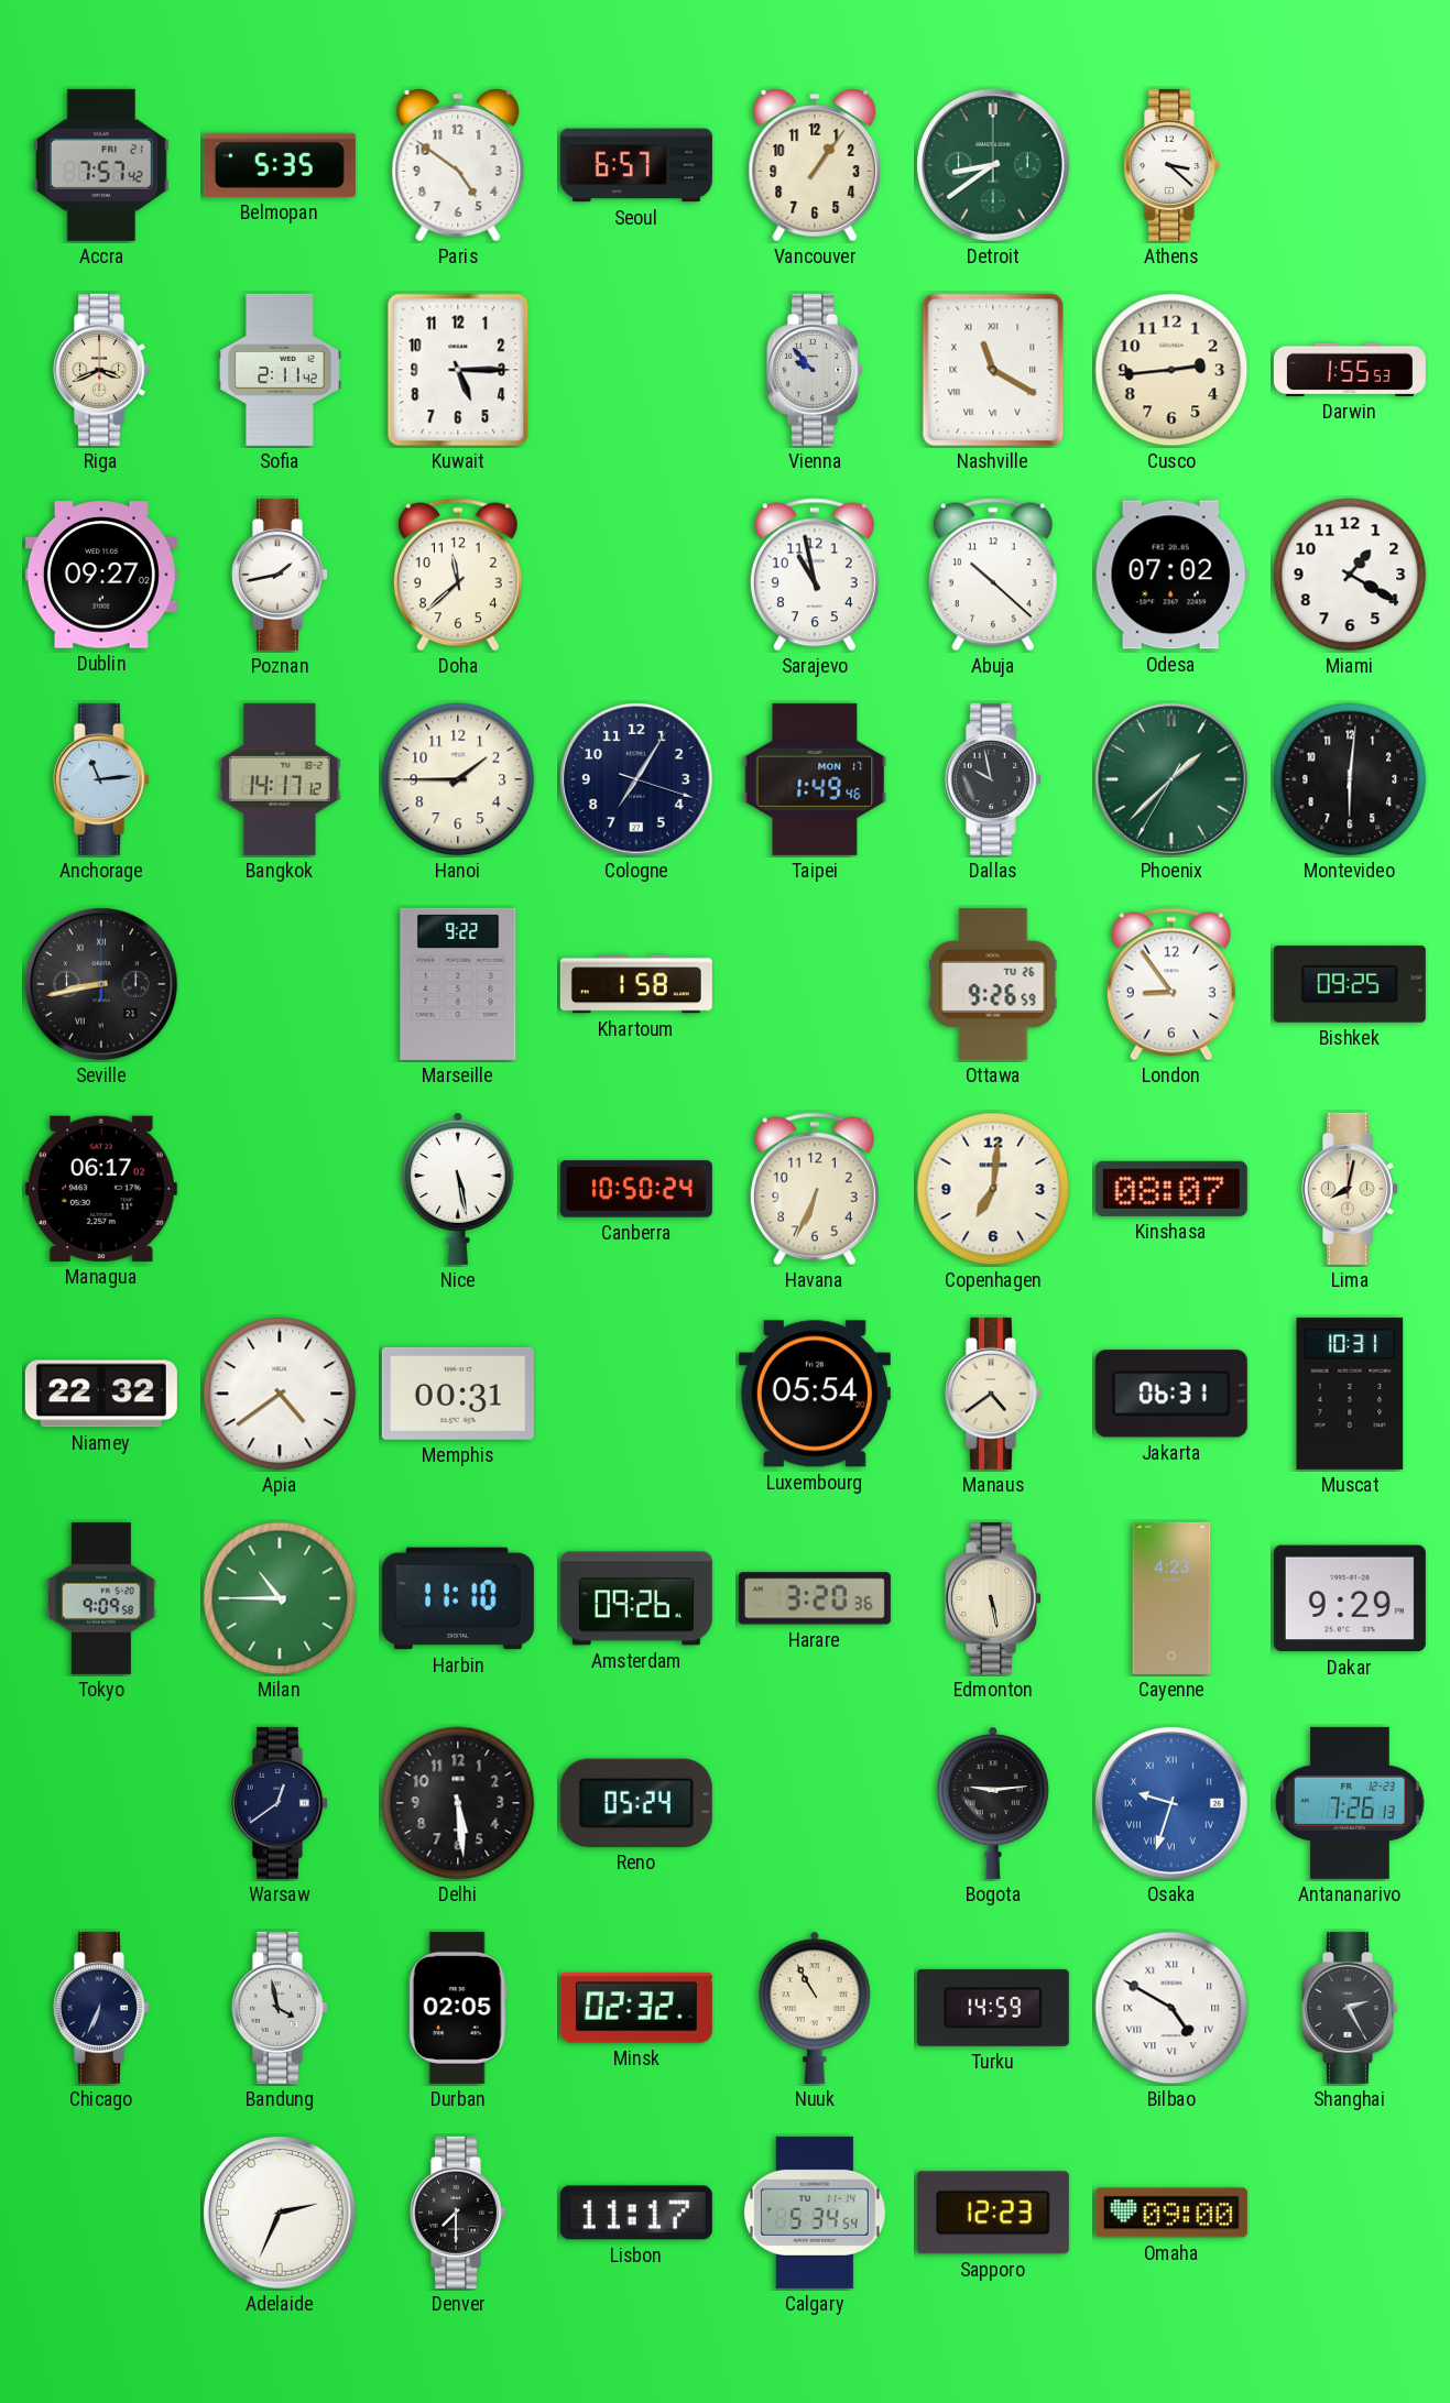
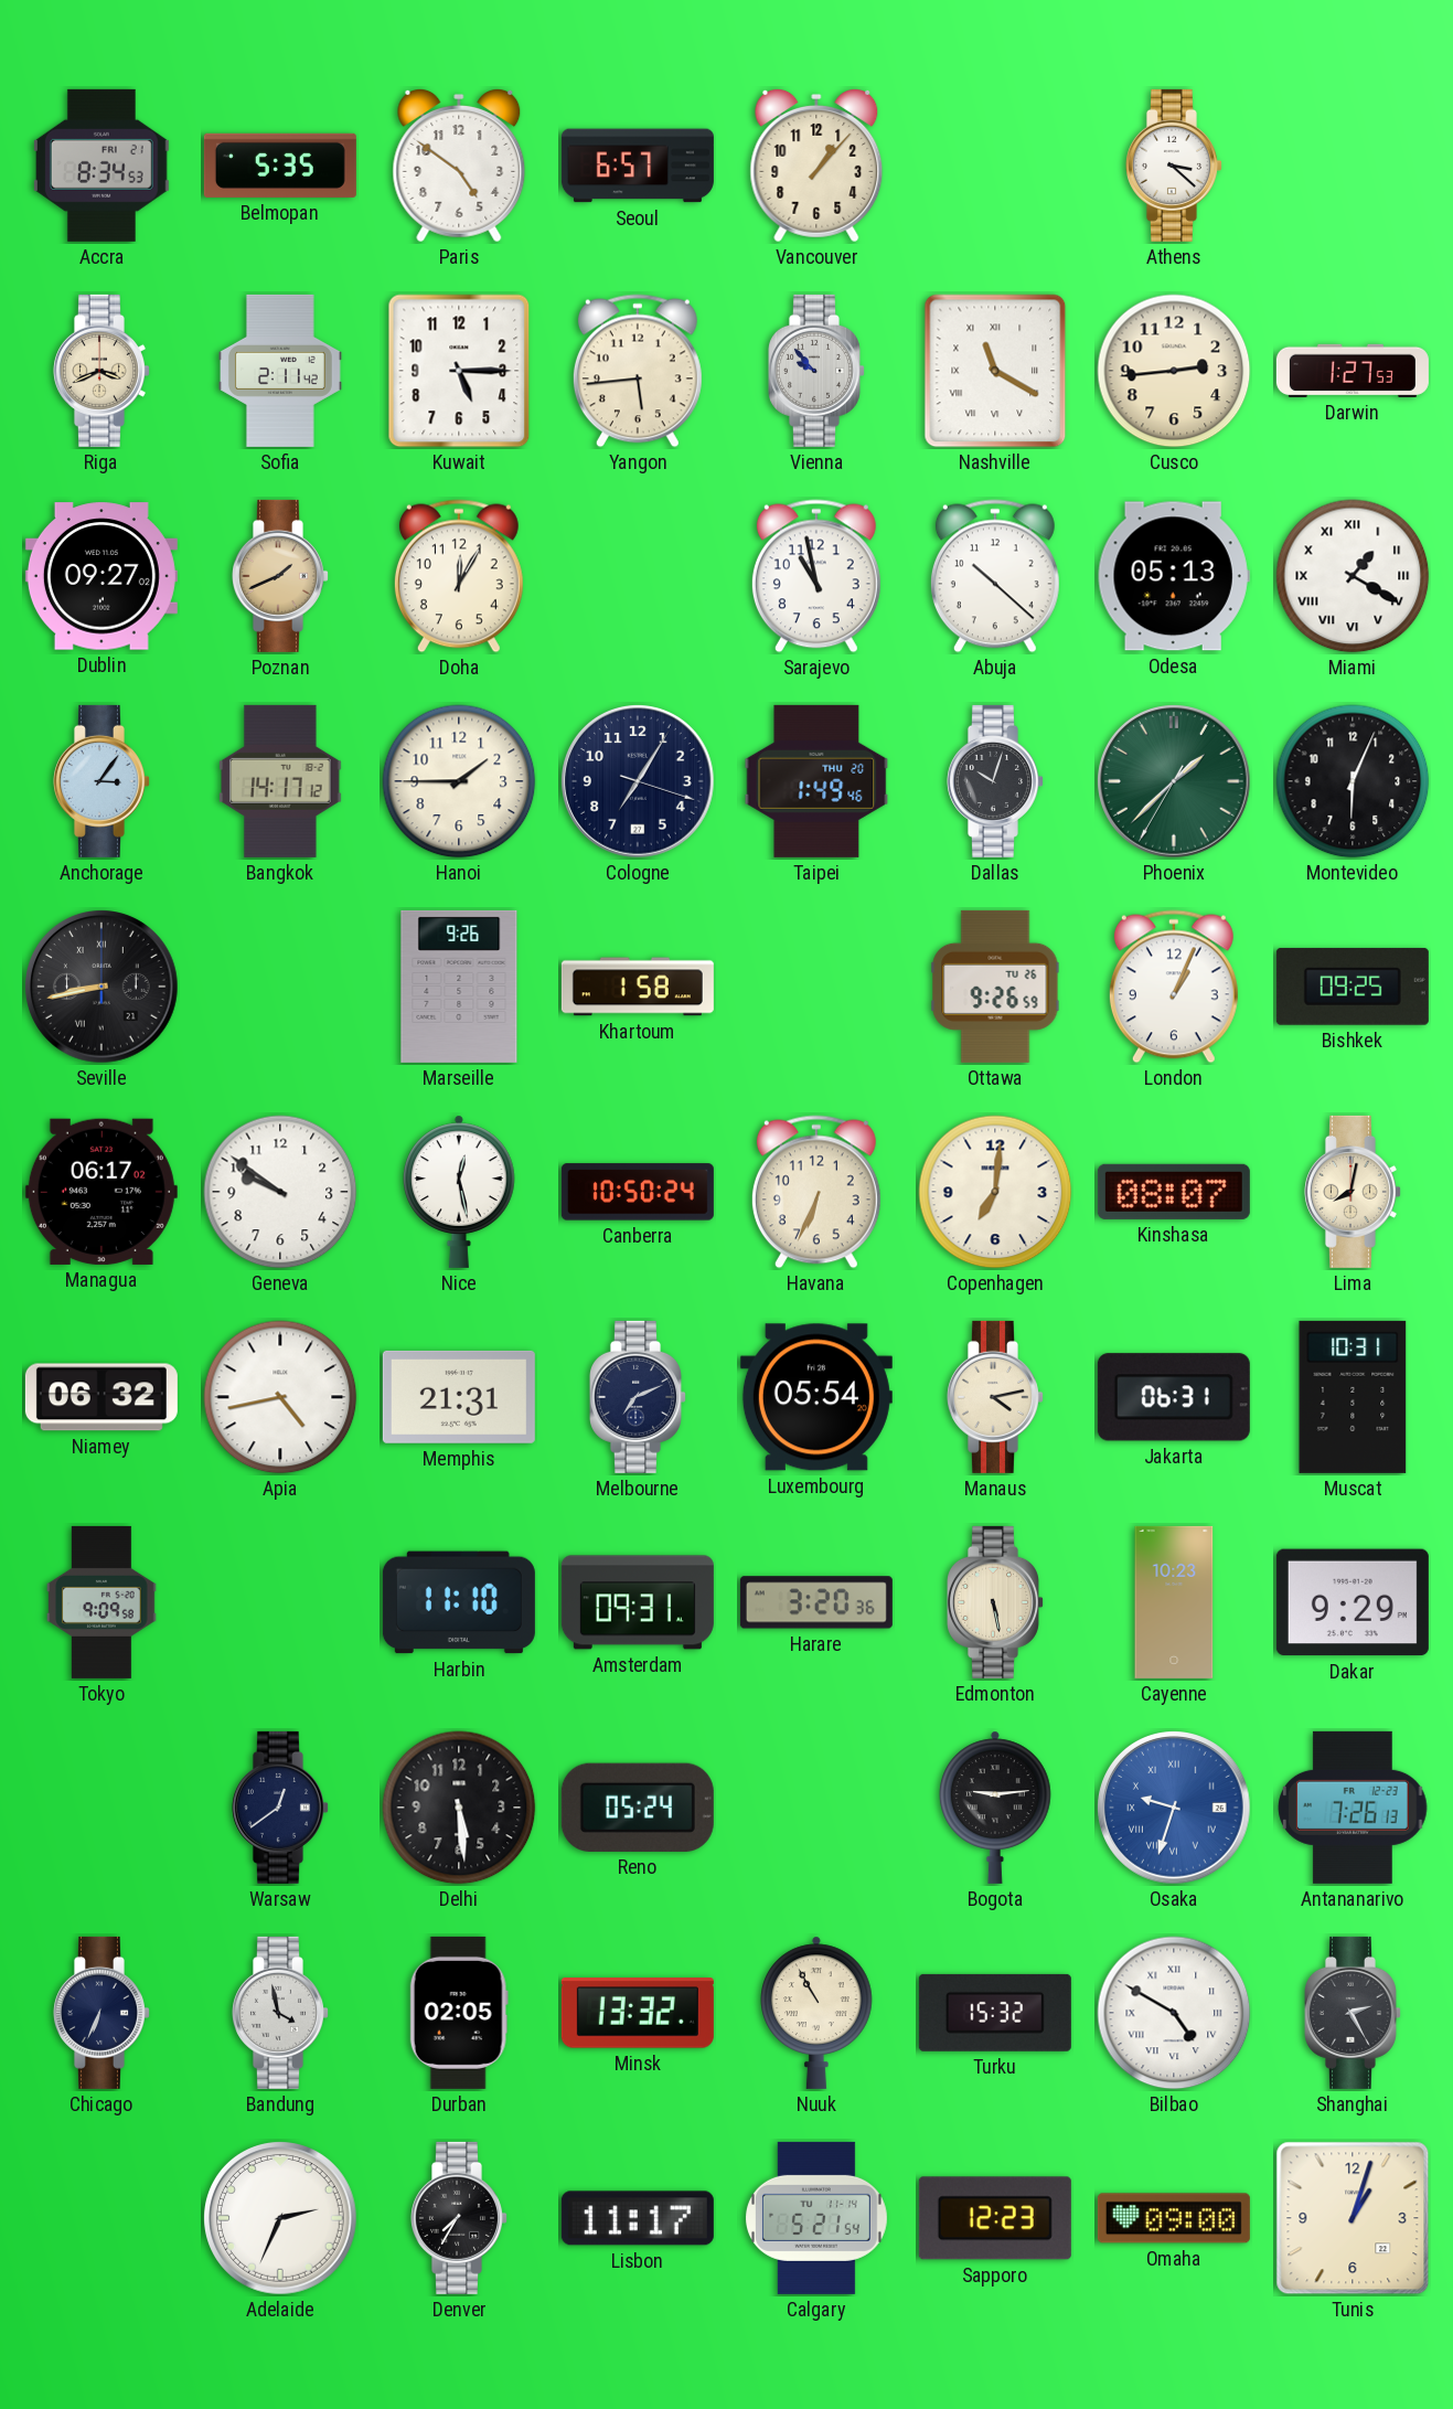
Accra: 7:57 -> 8:34
Vancouver: 1:06 -> 1:07
Detroit: 8:39 -> none
Yangon: none -> 5:44
Darwin: 1:55 -> 1:27
Poznan: 1:43 -> 1:41
Poznan dial: white -> champagne
Doha: 11:38 -> 12:05
Odesa: 07:02 -> 05:13
Miami numerals: Arabic -> Roman
Anchorage: 11:14 -> 3:06
Taipei date: MON 17 -> THU 20
Dallas: 9:58 -> 10:03
Montevideo: 6:01 -> 6:04
Marseille: 9:22 -> 9:26
London: 8:54 -> 1:04
Geneva: none -> 9:51
Nice: 5:28 -> 12:28
Niamey: 22:32 -> 06:32
Apia: 4:39 -> 4:43
Memphis: 00:31 -> 21:31
Melbourne: none -> 7:11
Manaus: 4:39 -> 4:13
Milan: 10:45 -> none
Amsterdam: 09:26 -> 09:31
Cayenne: 4:23 -> 10:23
Minsk: 02:32 -> 13:32
Turku: 14:59 -> 15:32
Denver: 7:30 -> 7:35
Calgary: 5:34 -> 5:21
Tunis: none -> 1:03
